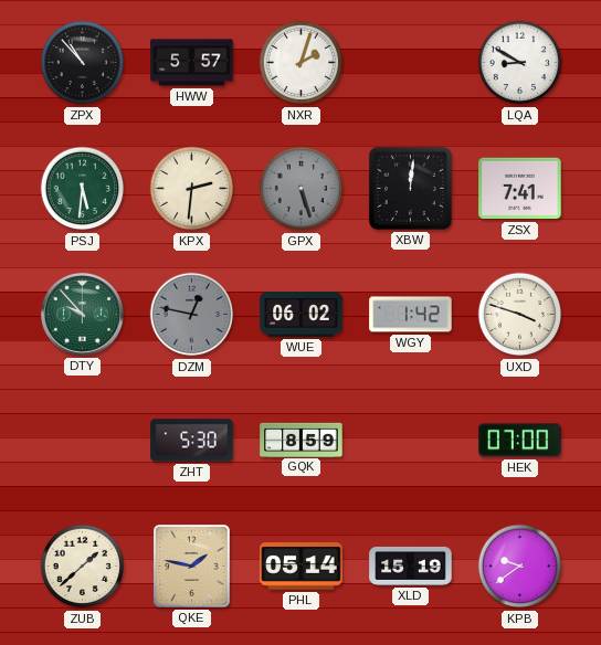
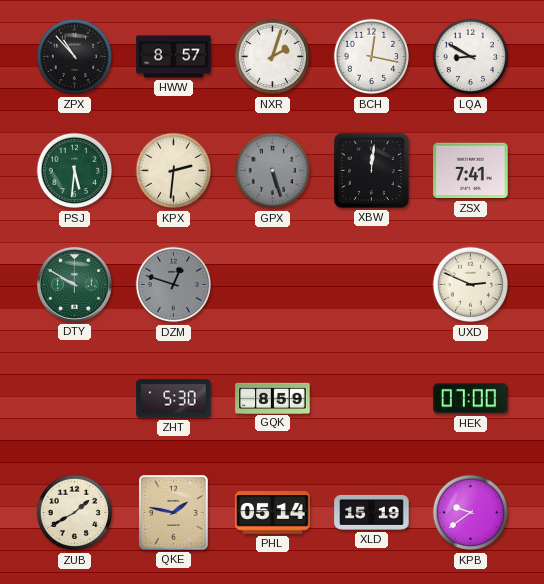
HWW: 5:57 -> 8:57
BCH: none -> 12:17
DTY: 9:53 -> 9:50
DZM: 12:47 -> 12:48
WUE: 06:02 -> none
WGY: 1:42 -> none
UXD: 3:48 -> 2:49
ZUB: 1:38 -> 1:40
